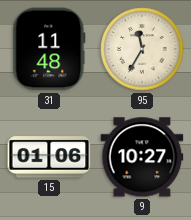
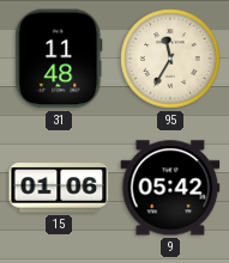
9: 10:27 -> 05:42
